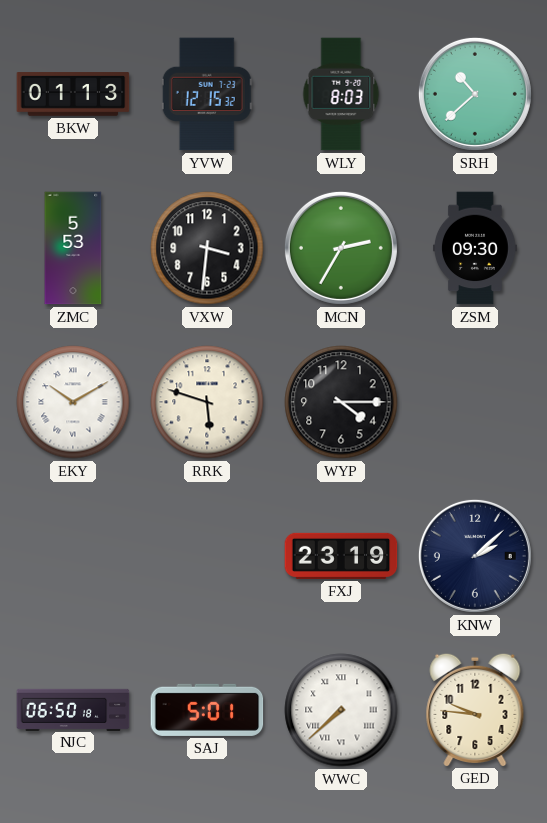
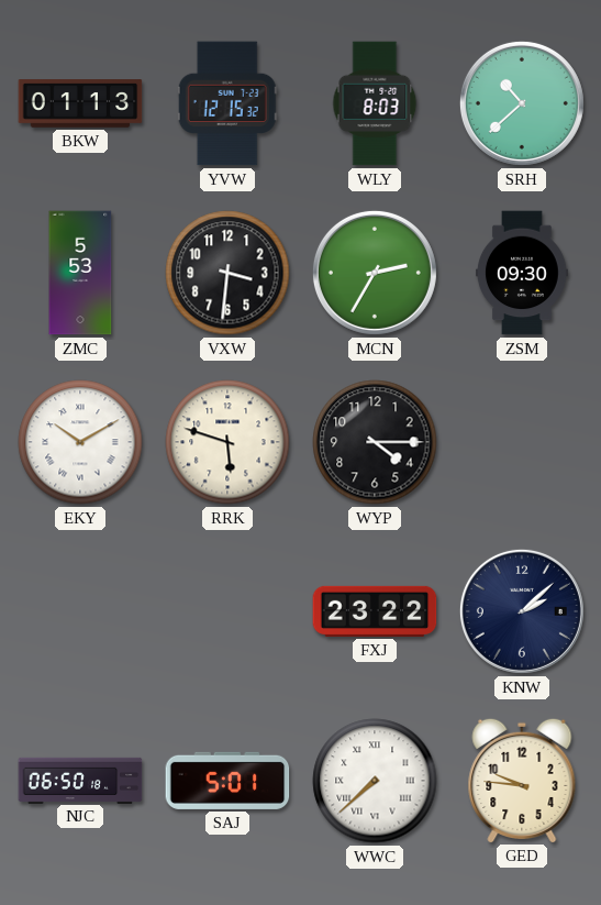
FXJ: 23:19 -> 23:22
